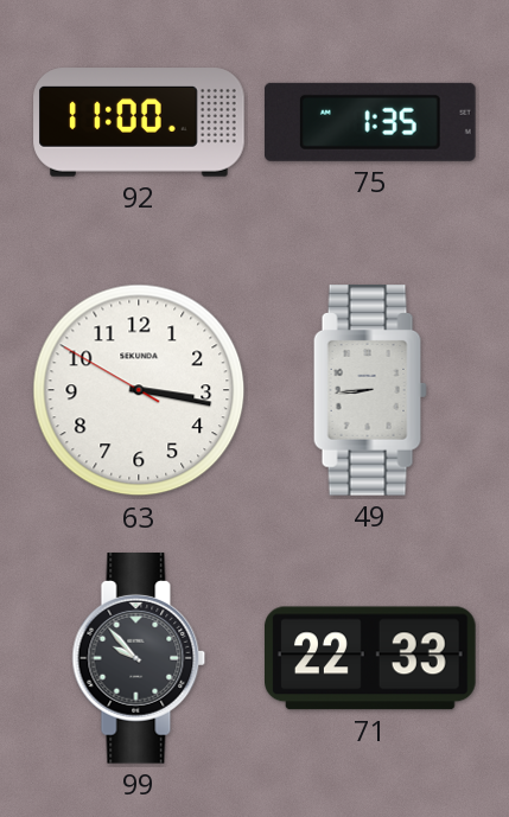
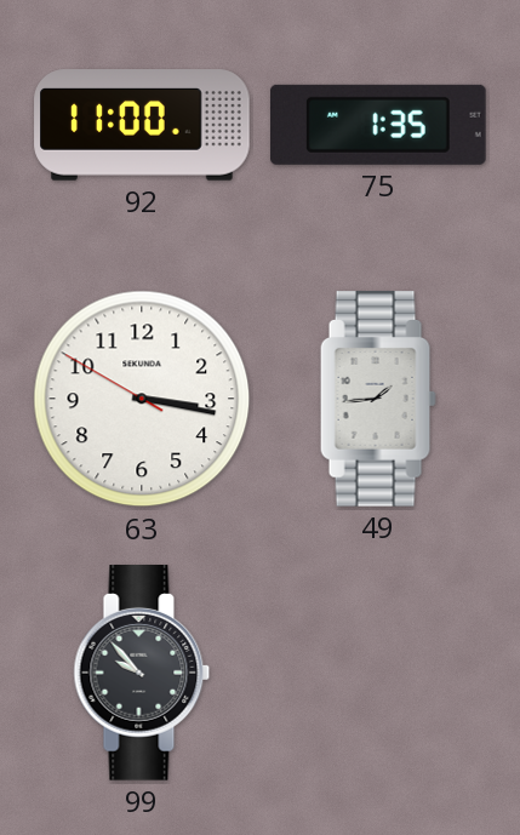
49: 8:44 -> 1:44
71: 22:33 -> none
